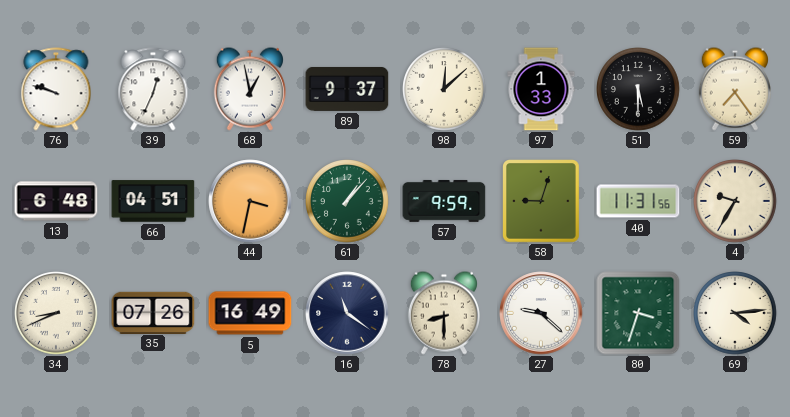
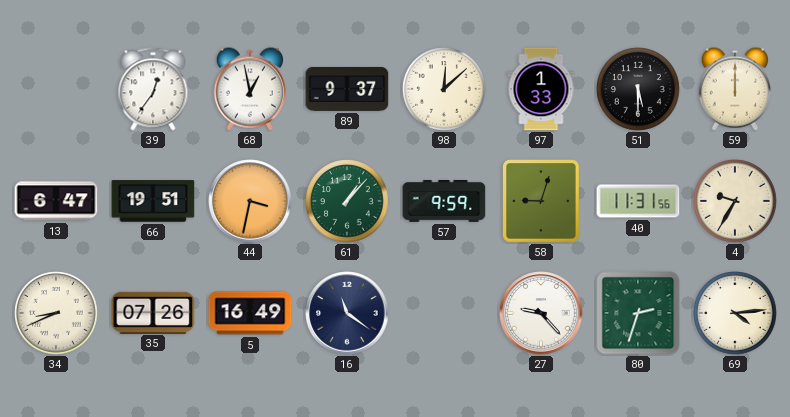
76: 9:48 -> none
39: 12:34 -> 12:36
59: 7:24 -> 12:00
13: 6:48 -> 6:47
66: 04:51 -> 19:51
78: 8:30 -> none
27: 9:22 -> 9:23
80: 3:33 -> 2:33
